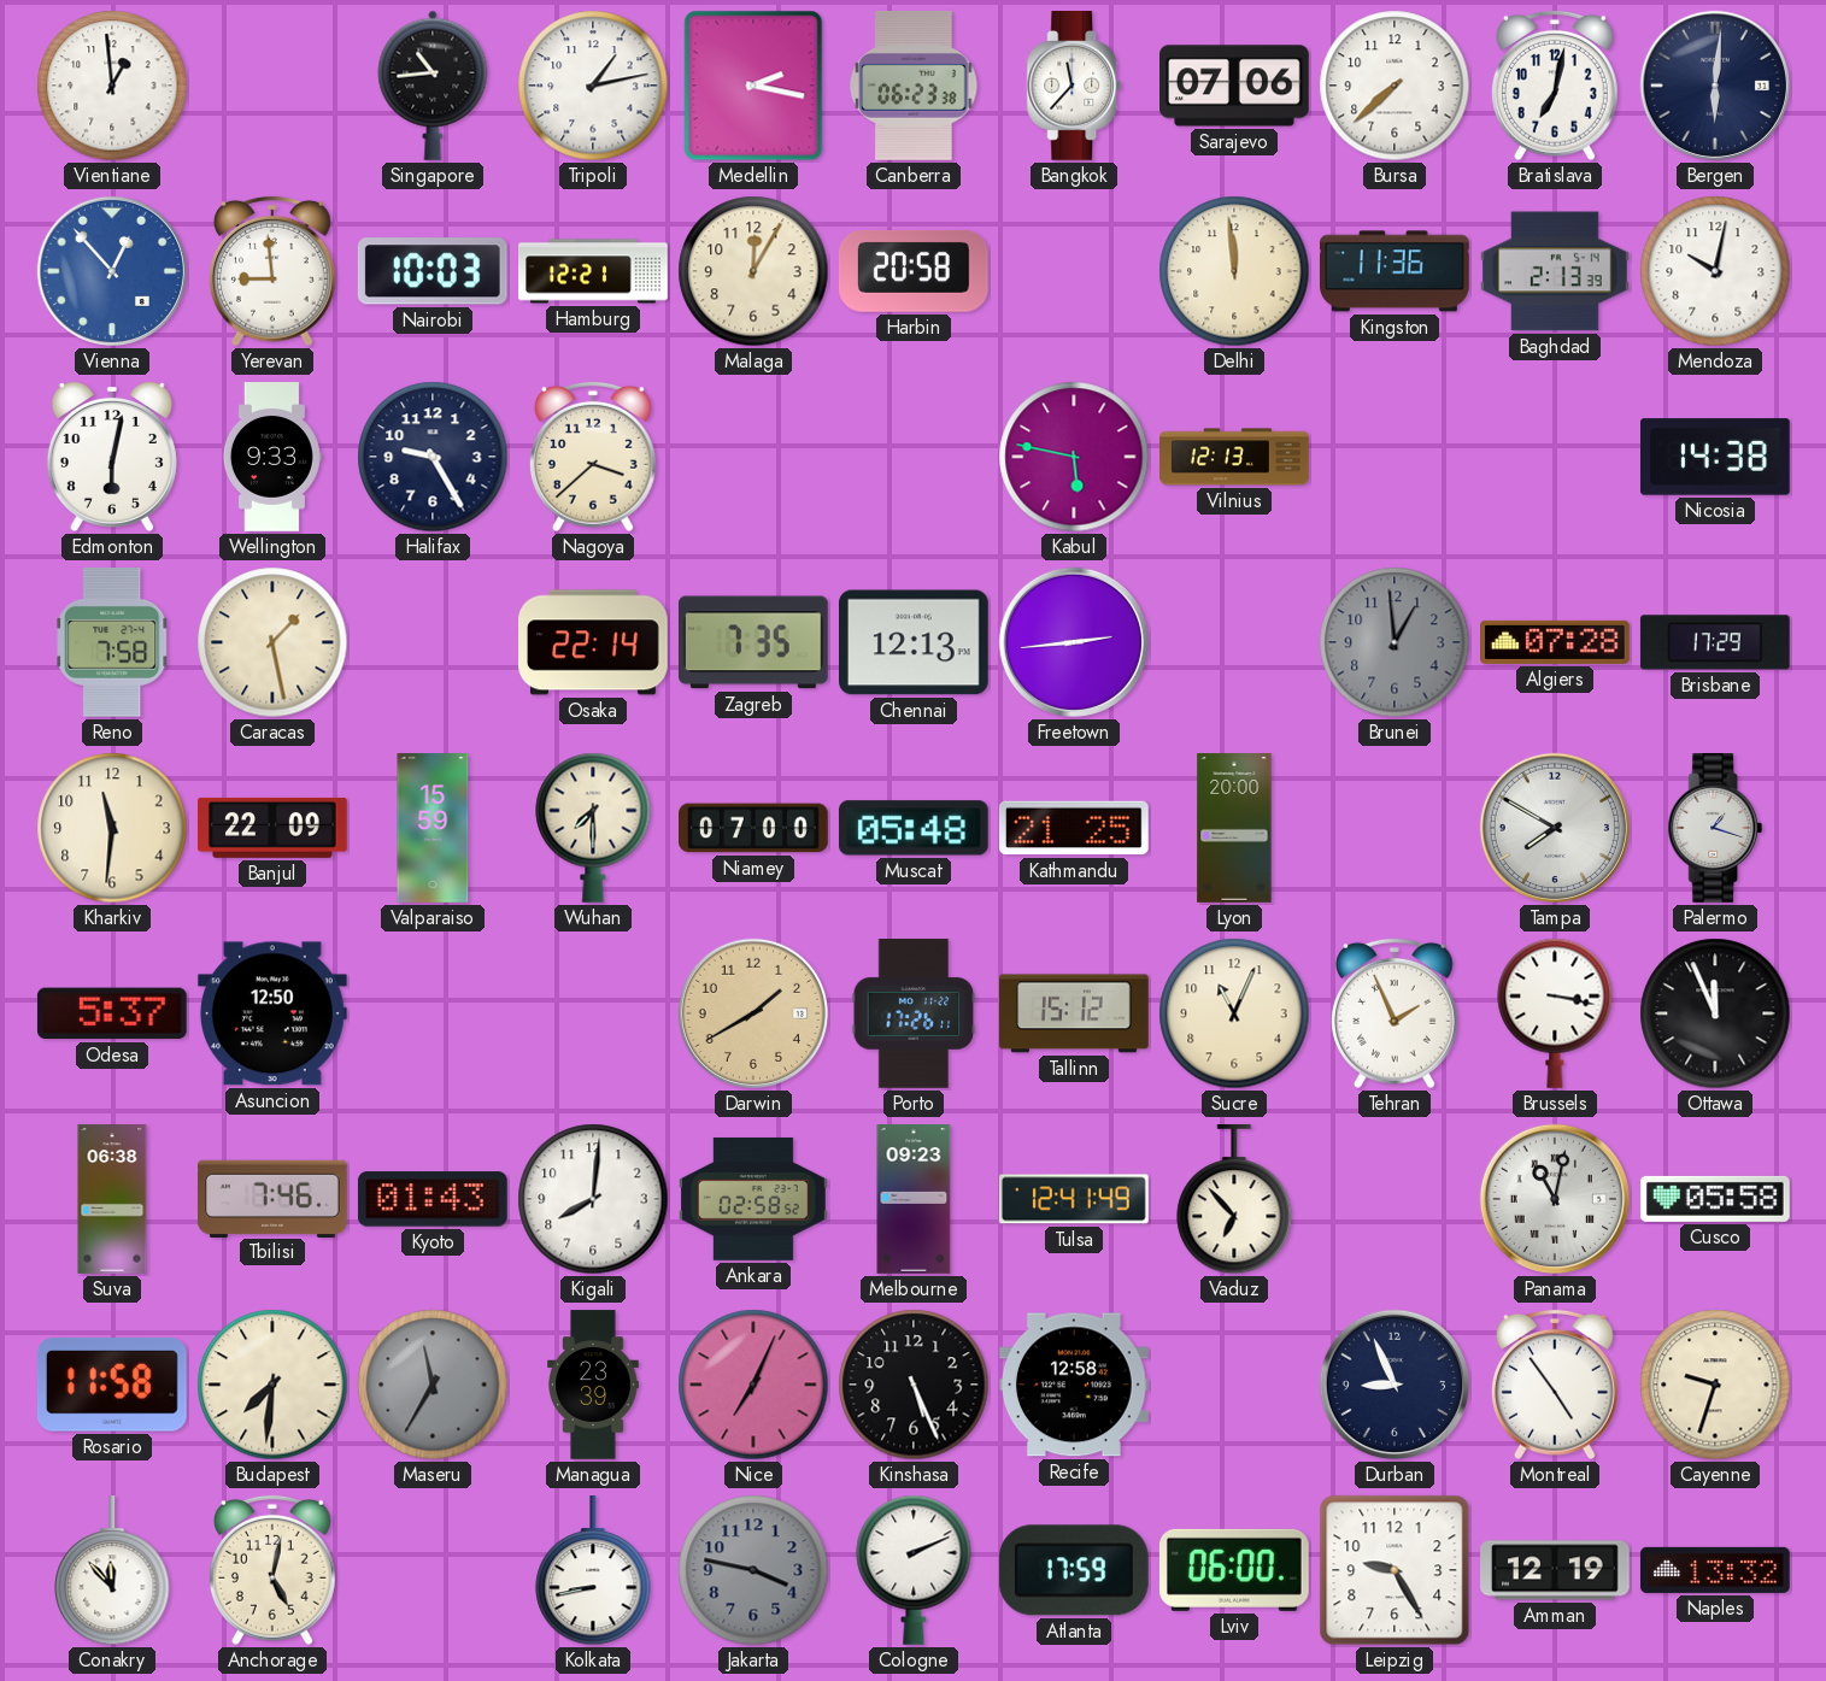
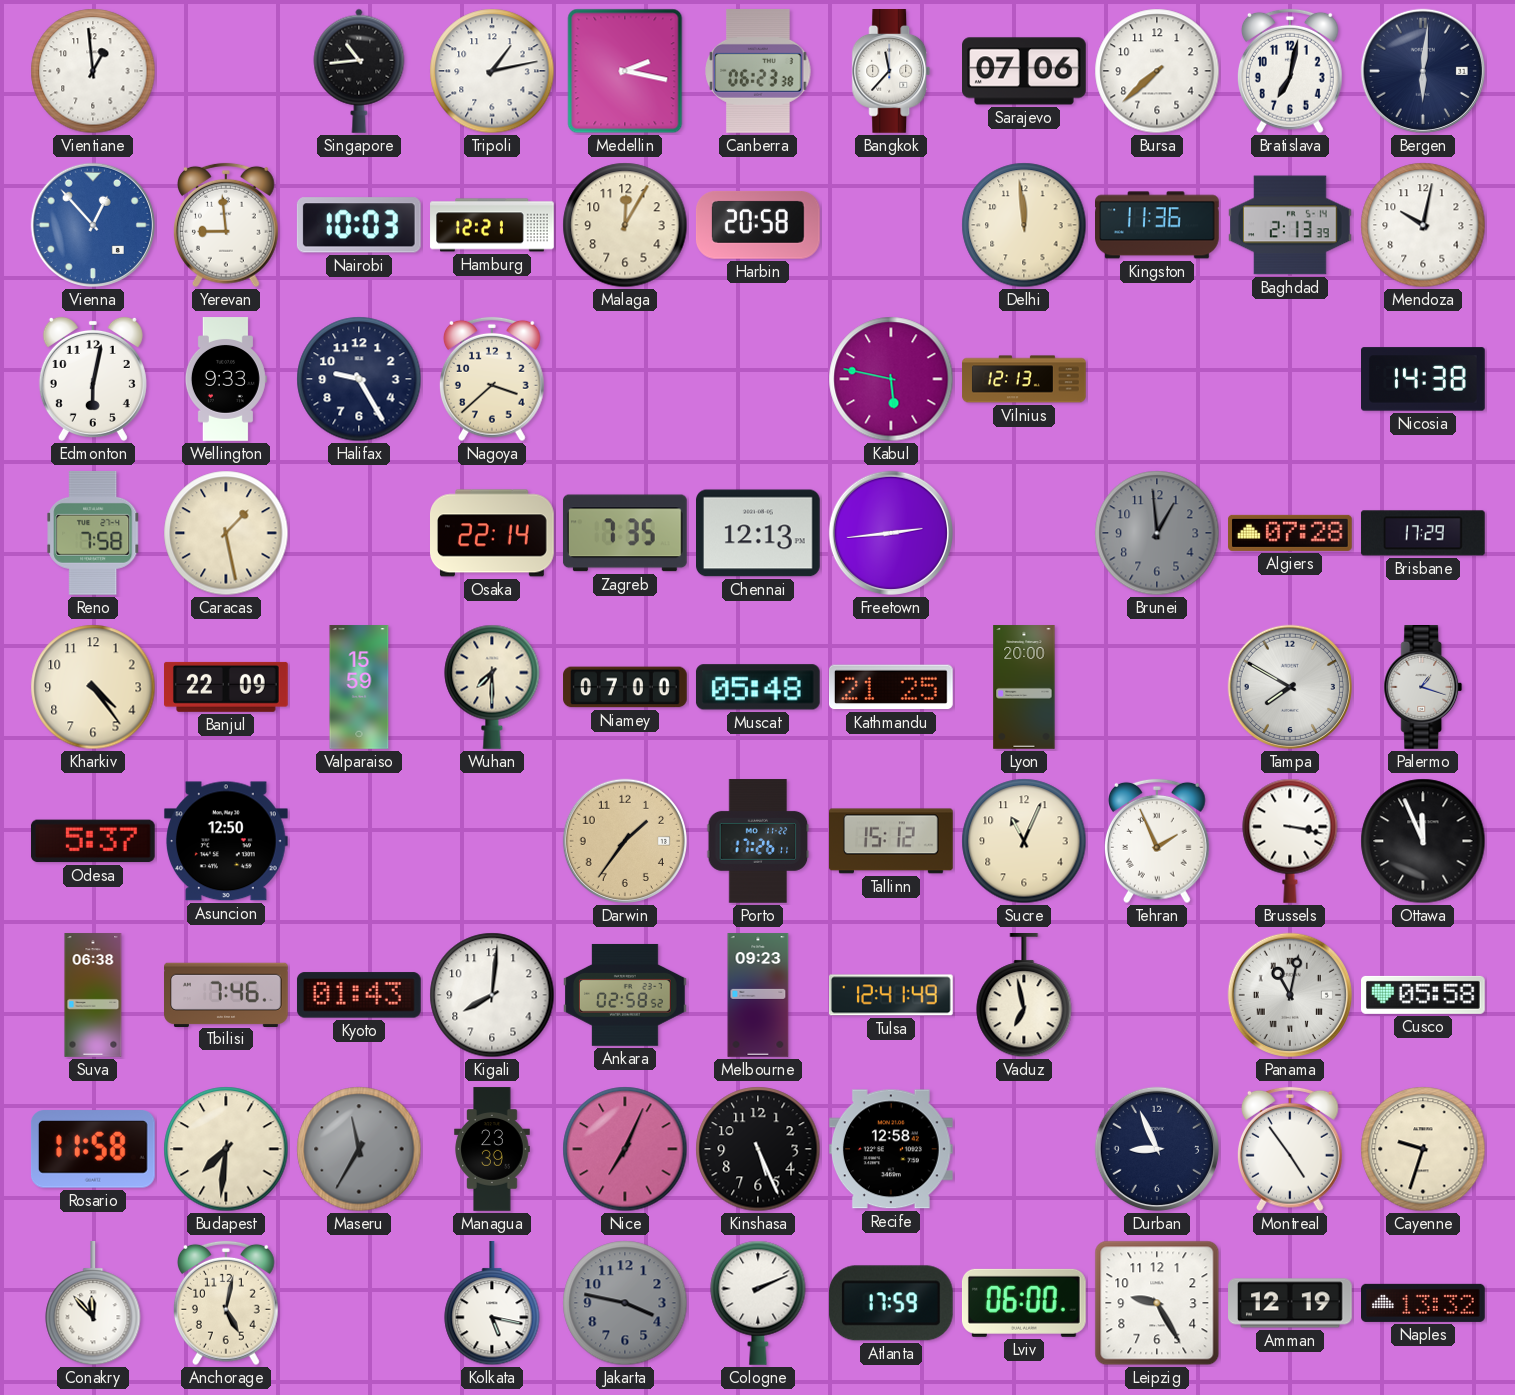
Kharkiv: 11:31 -> 4:24
Darwin: 1:40 -> 1:36
Vaduz: 6:53 -> 6:58
Kolkata: 8:43 -> 5:17
